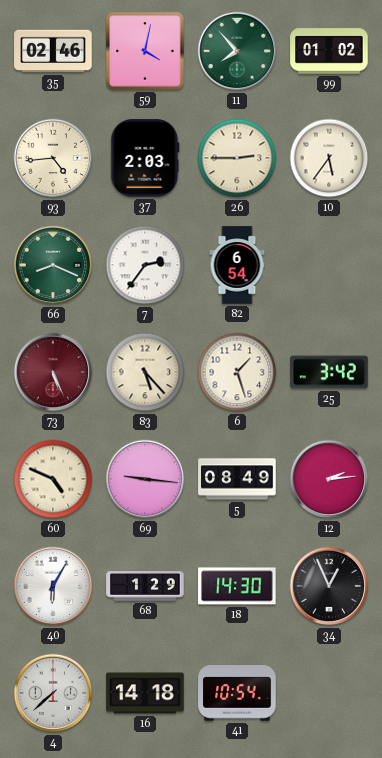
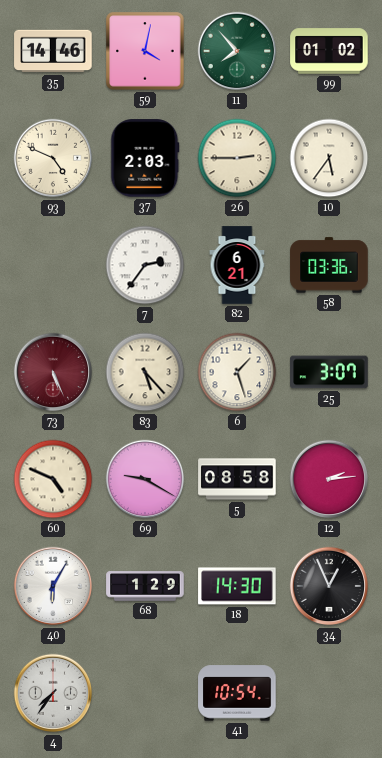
35: 02:46 -> 14:46
93: 4:44 -> 4:49
66: 8:19 -> none
82: 6:54 -> 6:21
58: none -> 03:36
25: 3:42 -> 3:07
69: 9:16 -> 9:20
5: 08:49 -> 08:58
4: 7:38 -> 7:36
16: 14:18 -> none
